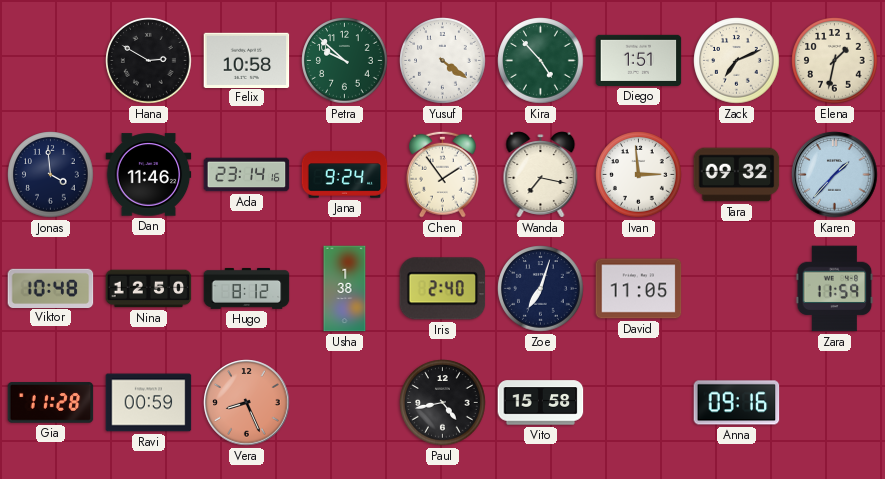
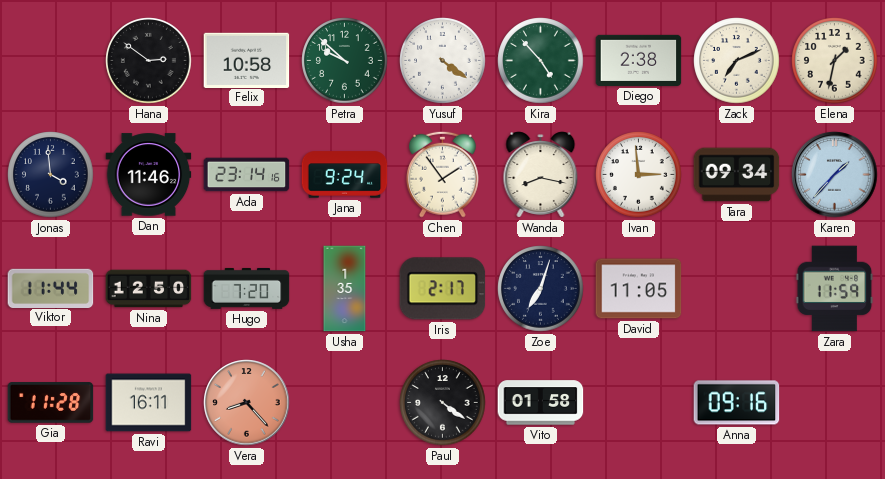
Hana: 2:50 -> 2:51
Diego: 1:51 -> 2:38
Wanda: 7:17 -> 8:17
Tara: 09:32 -> 09:34
Viktor: 10:48 -> 11:44
Hugo: 8:12 -> 7:20
Usha: 1:38 -> 1:35
Iris: 2:40 -> 2:17
Ravi: 00:59 -> 16:11
Vera: 8:26 -> 8:23
Paul: 4:43 -> 4:21
Vito: 15:58 -> 01:58
